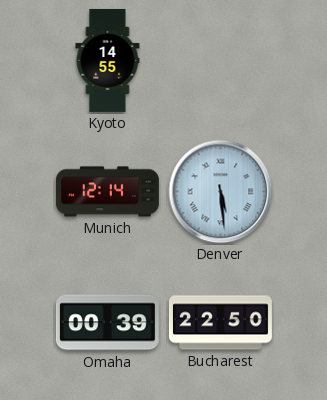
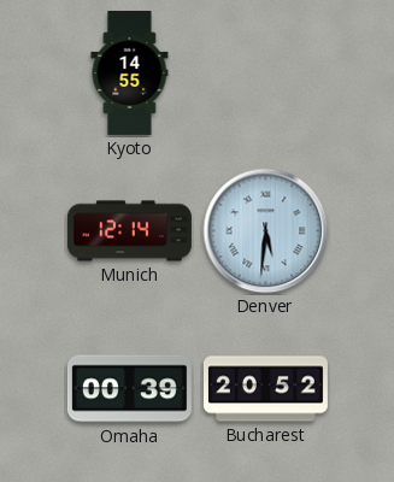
Denver: 5:29 -> 5:31
Bucharest: 22:50 -> 20:52
